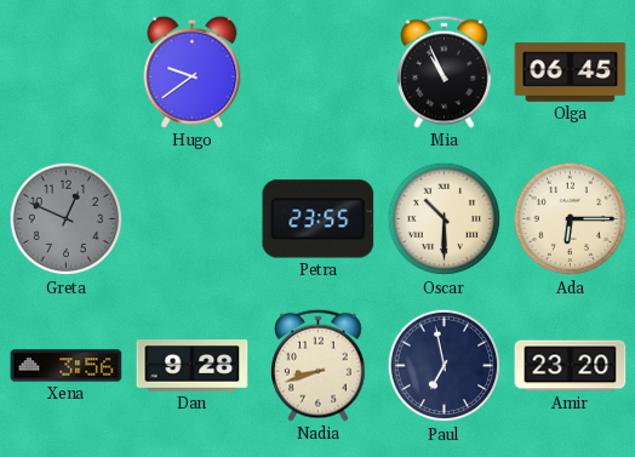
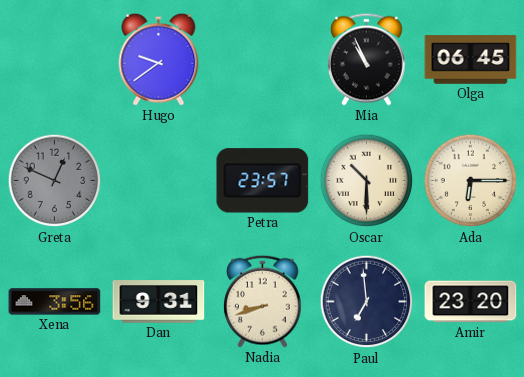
Petra: 23:55 -> 23:57
Dan: 9:28 -> 9:31
Paul: 6:58 -> 6:59
